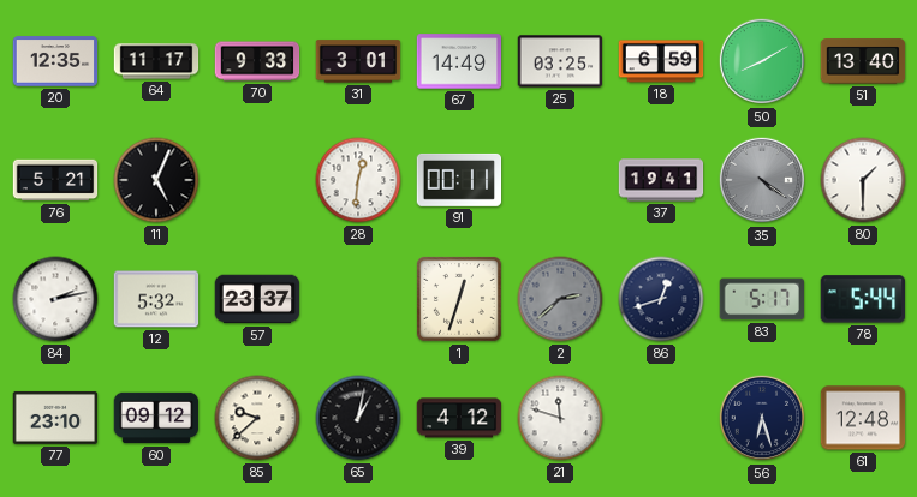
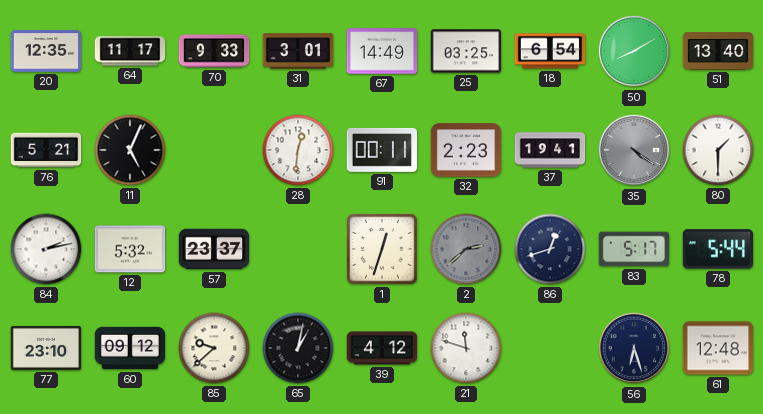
18: 6:59 -> 6:54
32: none -> 2:23
